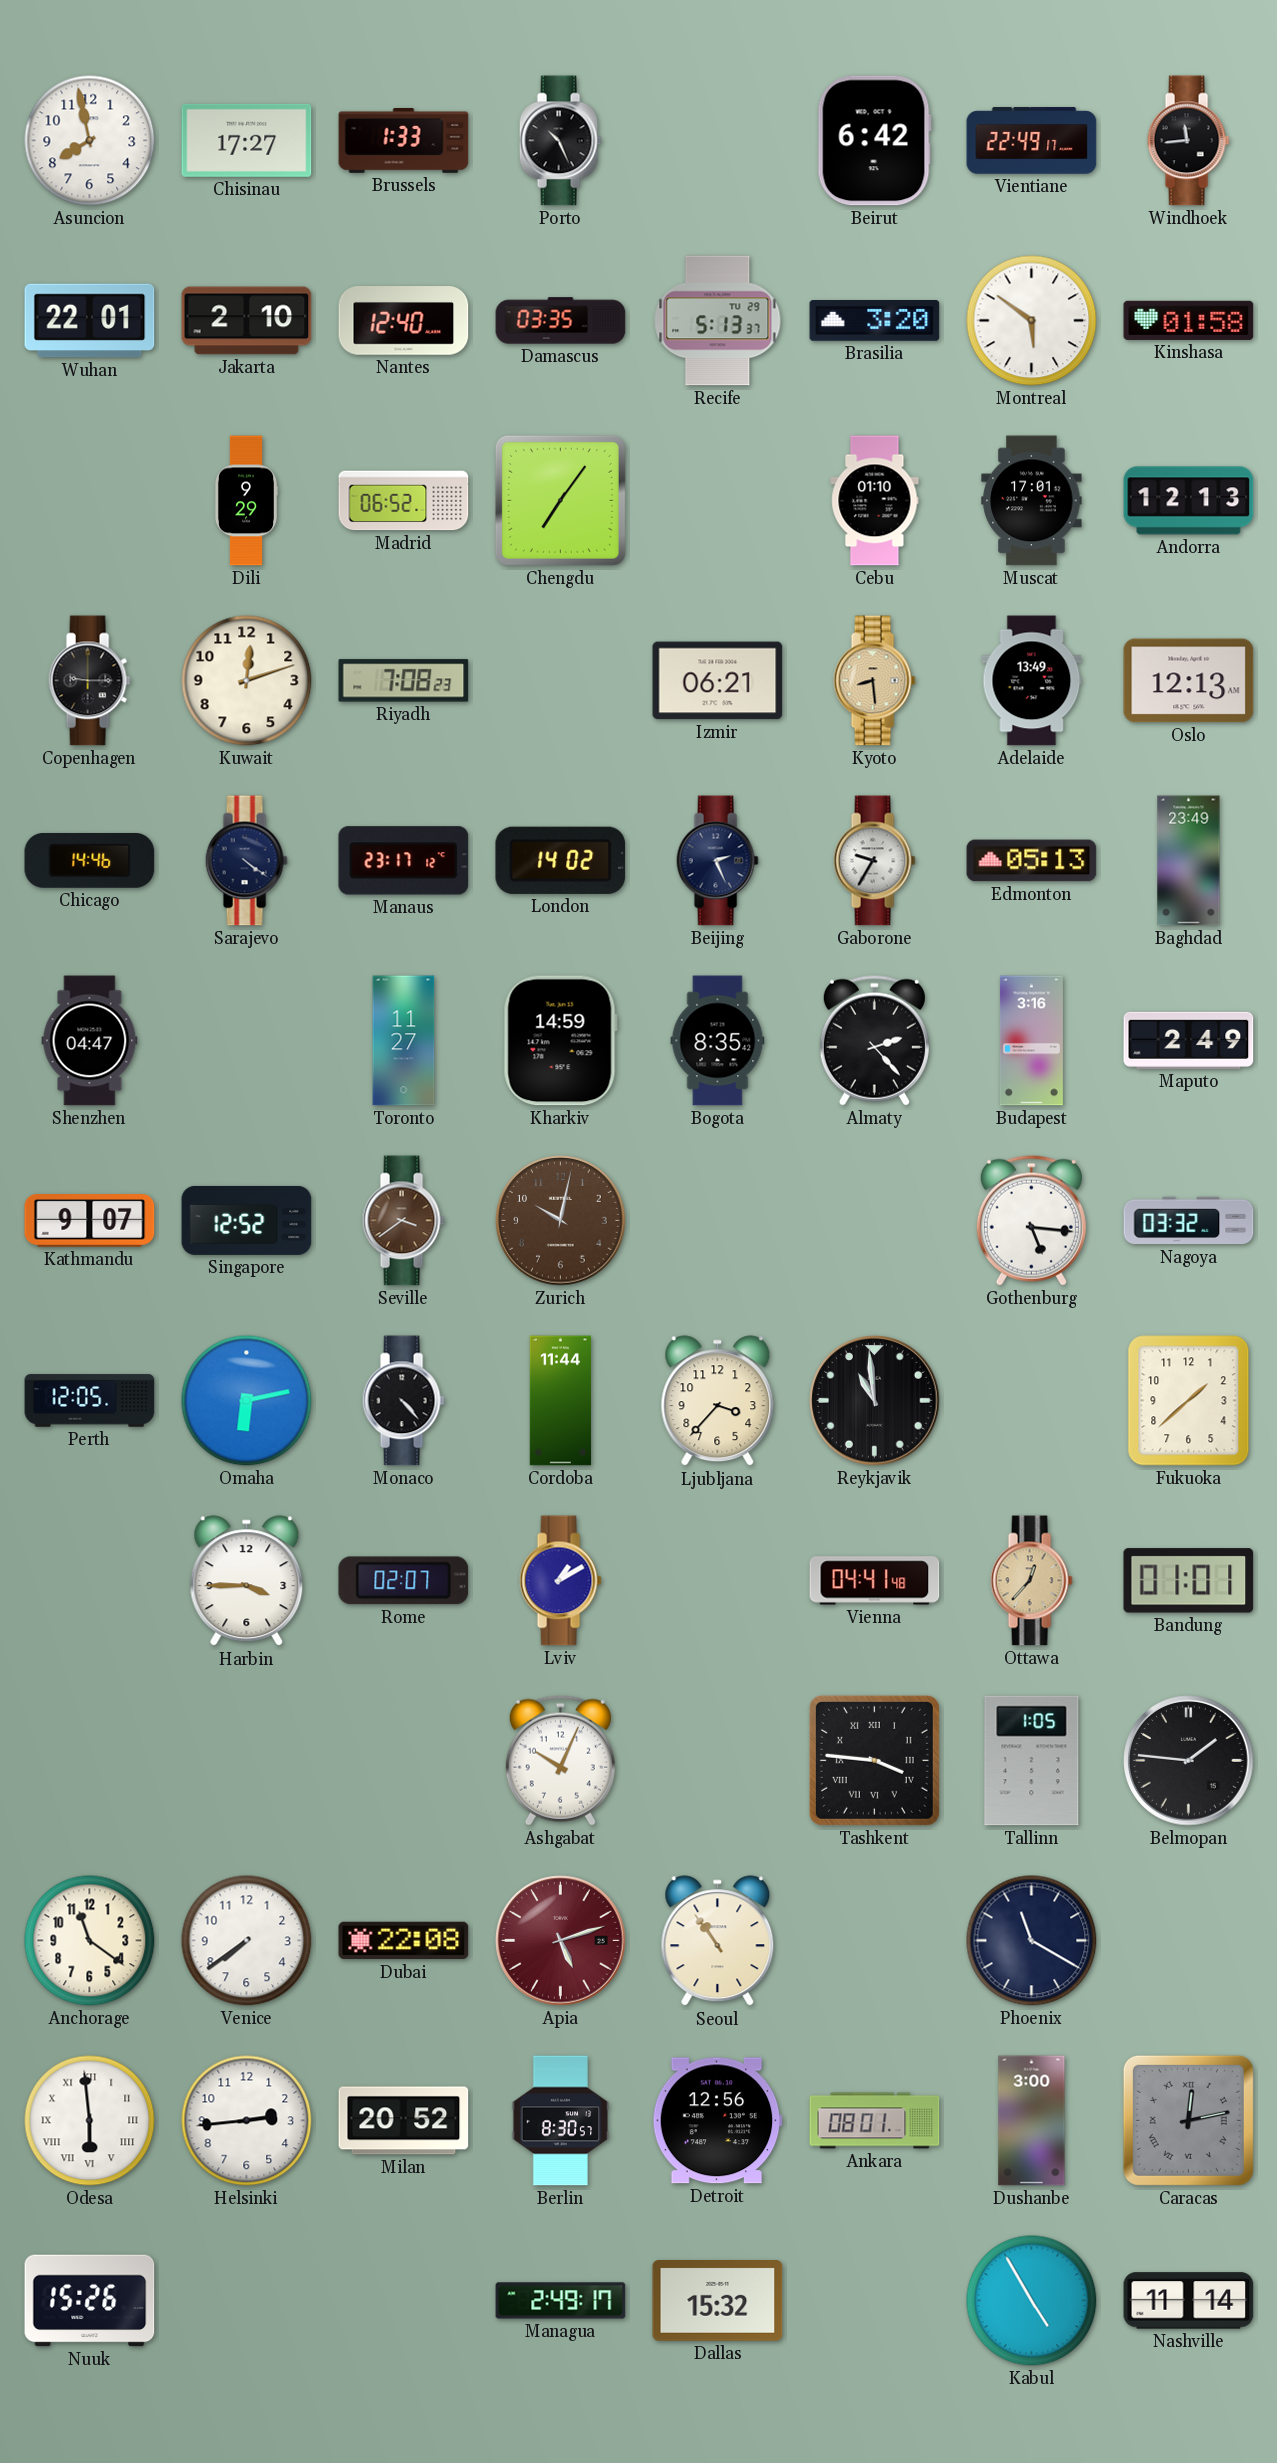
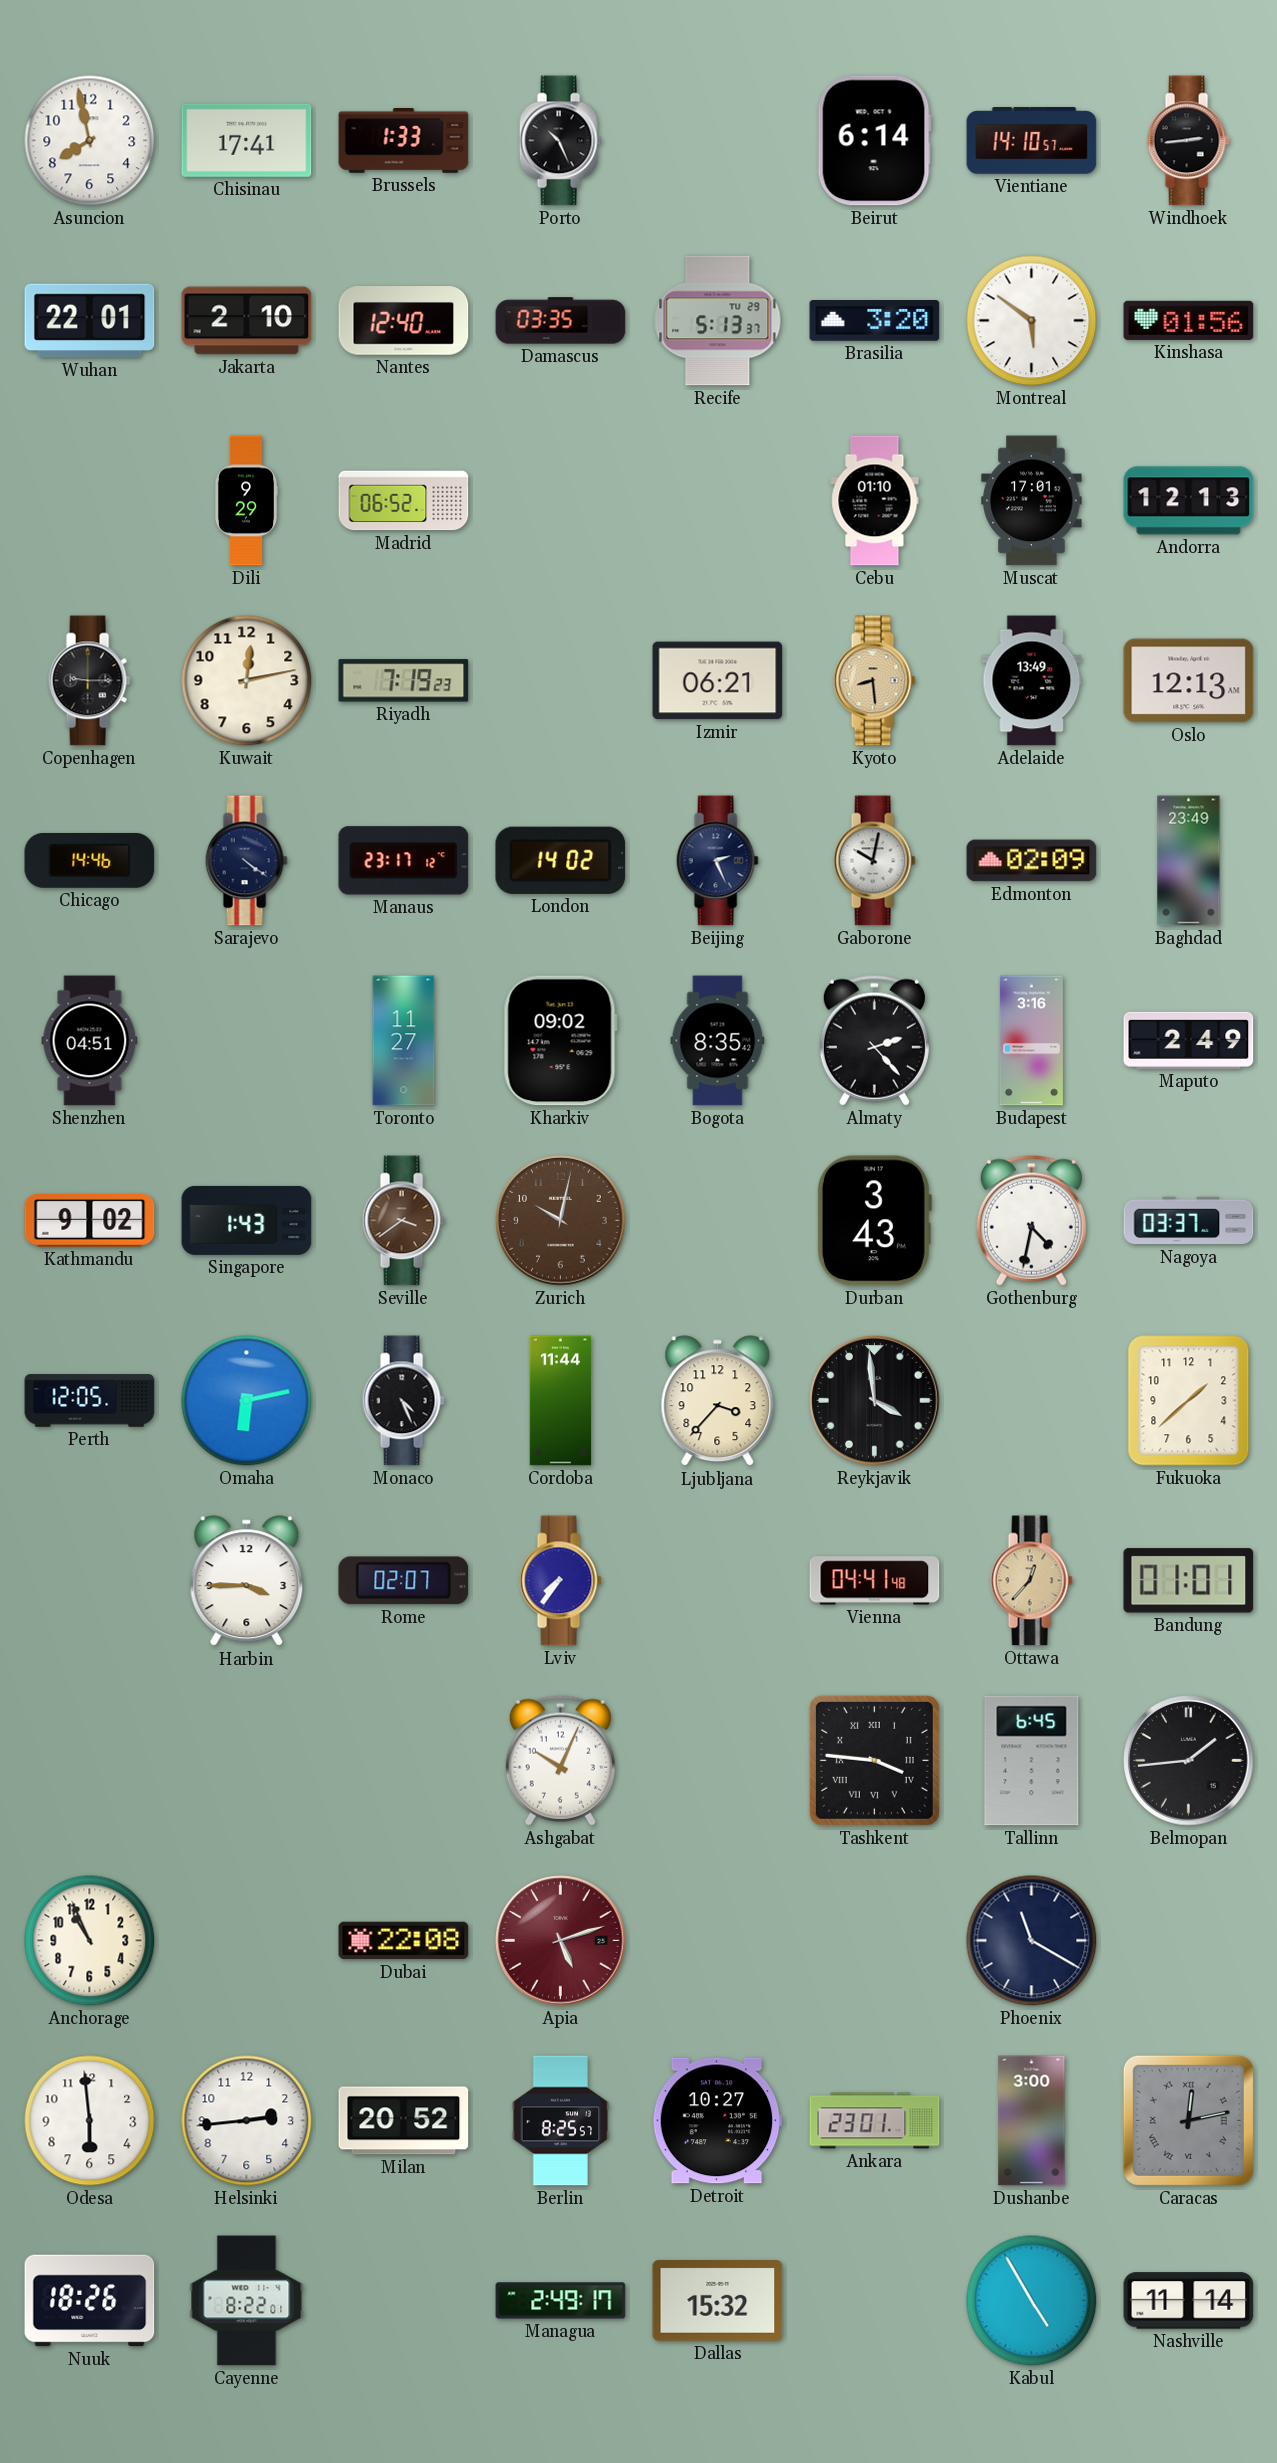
Chisinau: 17:27 -> 17:41
Beirut: 6:42 -> 6:14
Vientiane: 22:49 -> 14:10
Windhoek: 11:44 -> 2:44
Kinshasa: 01:58 -> 01:56
Chengdu: 7:06 -> none
Kuwait: 12:12 -> 12:13
Riyadh: 7:08 -> 7:19
Gaborone: 9:35 -> 10:02
Edmonton: 05:13 -> 02:09
Shenzhen: 04:47 -> 04:51
Kharkiv: 14:59 -> 09:02
Kathmandu: 9:07 -> 9:02
Singapore: 12:52 -> 1:43
Durban: none -> 3:43
Gothenburg: 5:16 -> 4:32
Nagoya: 03:32 -> 03:37
Monaco: 4:23 -> 4:26
Reykjavik: 10:59 -> 3:59
Lviv: 1:10 -> 7:36
Tallinn: 1:05 -> 6:45
Belmopan: 1:46 -> 1:44
Anchorage: 11:21 -> 10:56
Venice: 7:39 -> none
Seoul: 10:54 -> none
Odesa numerals: Roman -> Arabic
Berlin: 8:30 -> 8:25
Detroit: 12:56 -> 10:27
Ankara: 08:01 -> 23:01
Nuuk: 15:26 -> 18:26
Cayenne: none -> 8:22
